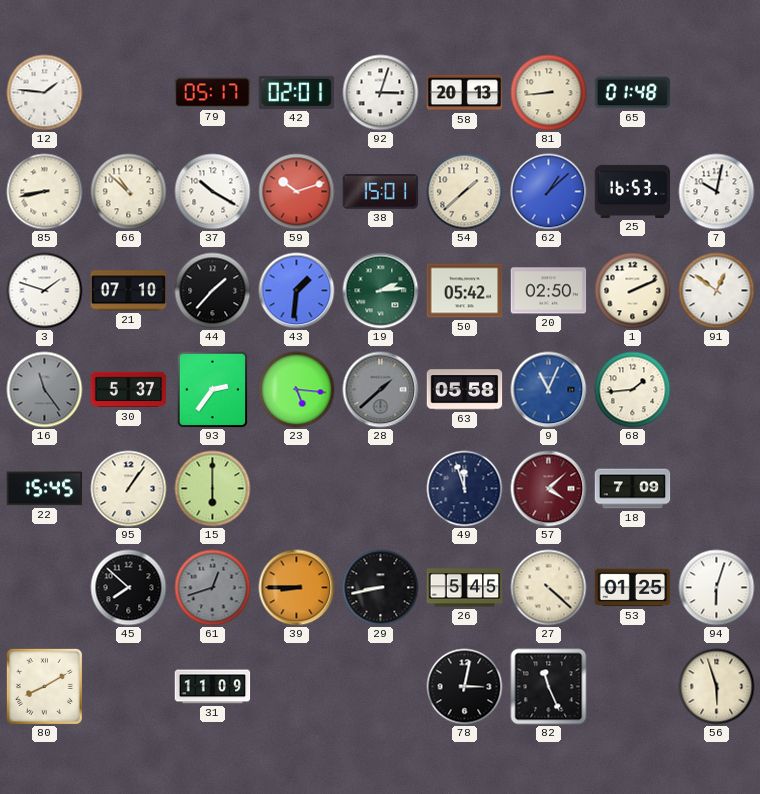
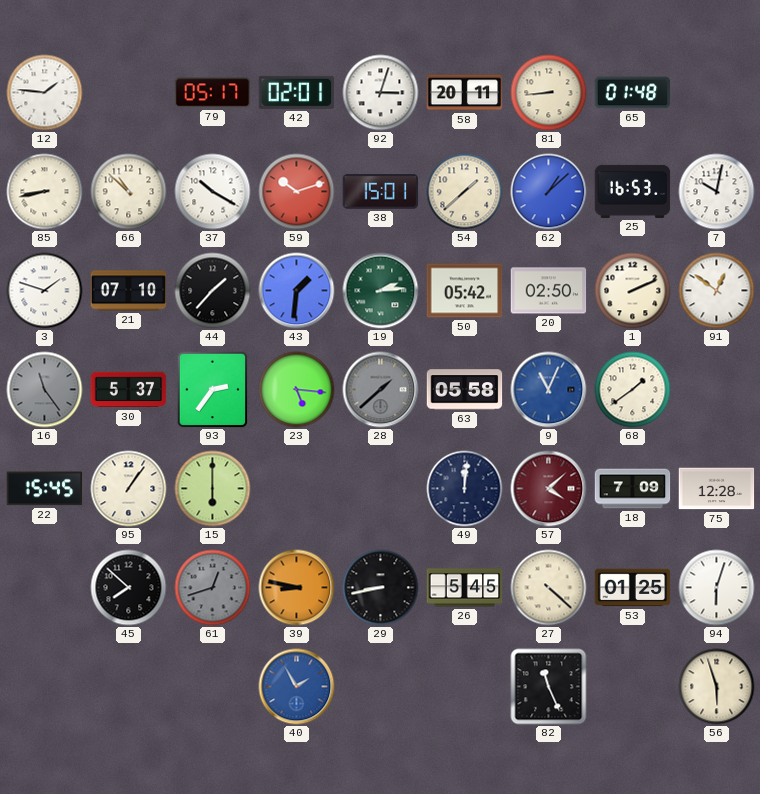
58: 20:13 -> 20:11
68: 1:44 -> 1:39
49: 11:57 -> 12:01
75: none -> 12:28
39: 8:45 -> 8:47
80: 8:10 -> none
31: 11:09 -> none
40: none -> 1:55
78: 3:02 -> none
